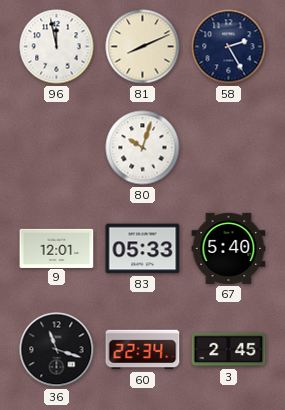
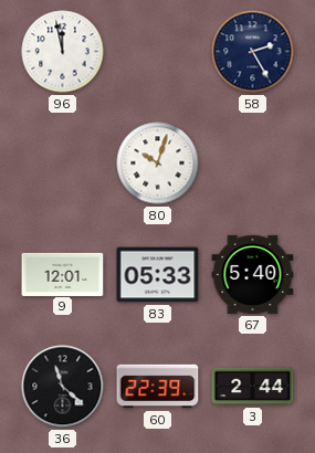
81: 8:11 -> none
36: 11:18 -> 11:22
60: 22:34 -> 22:39
3: 2:45 -> 2:44
